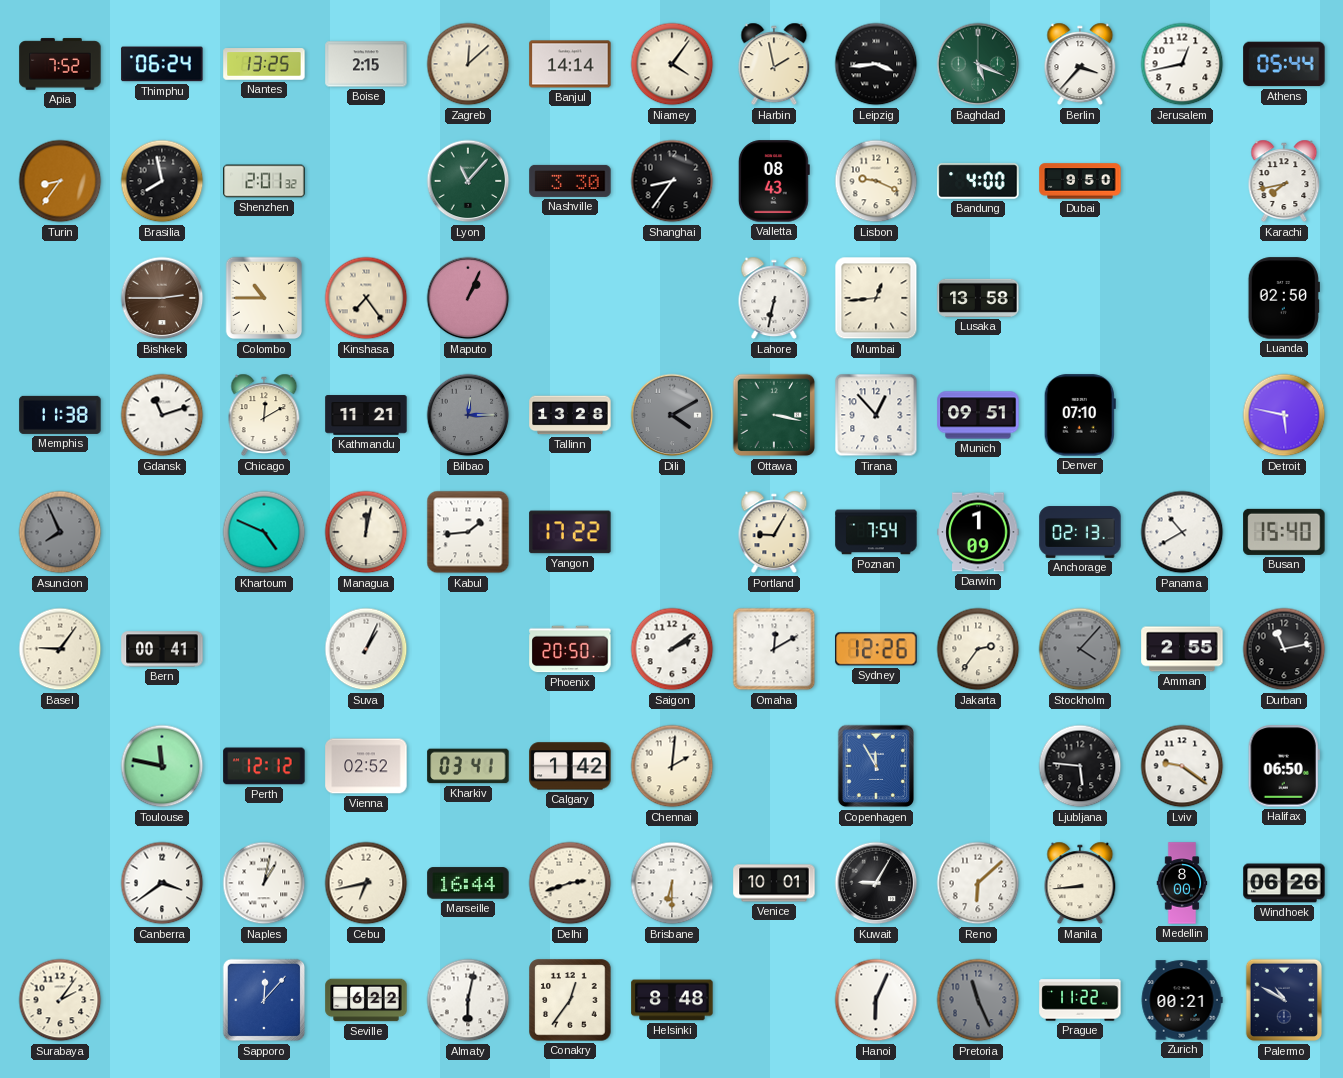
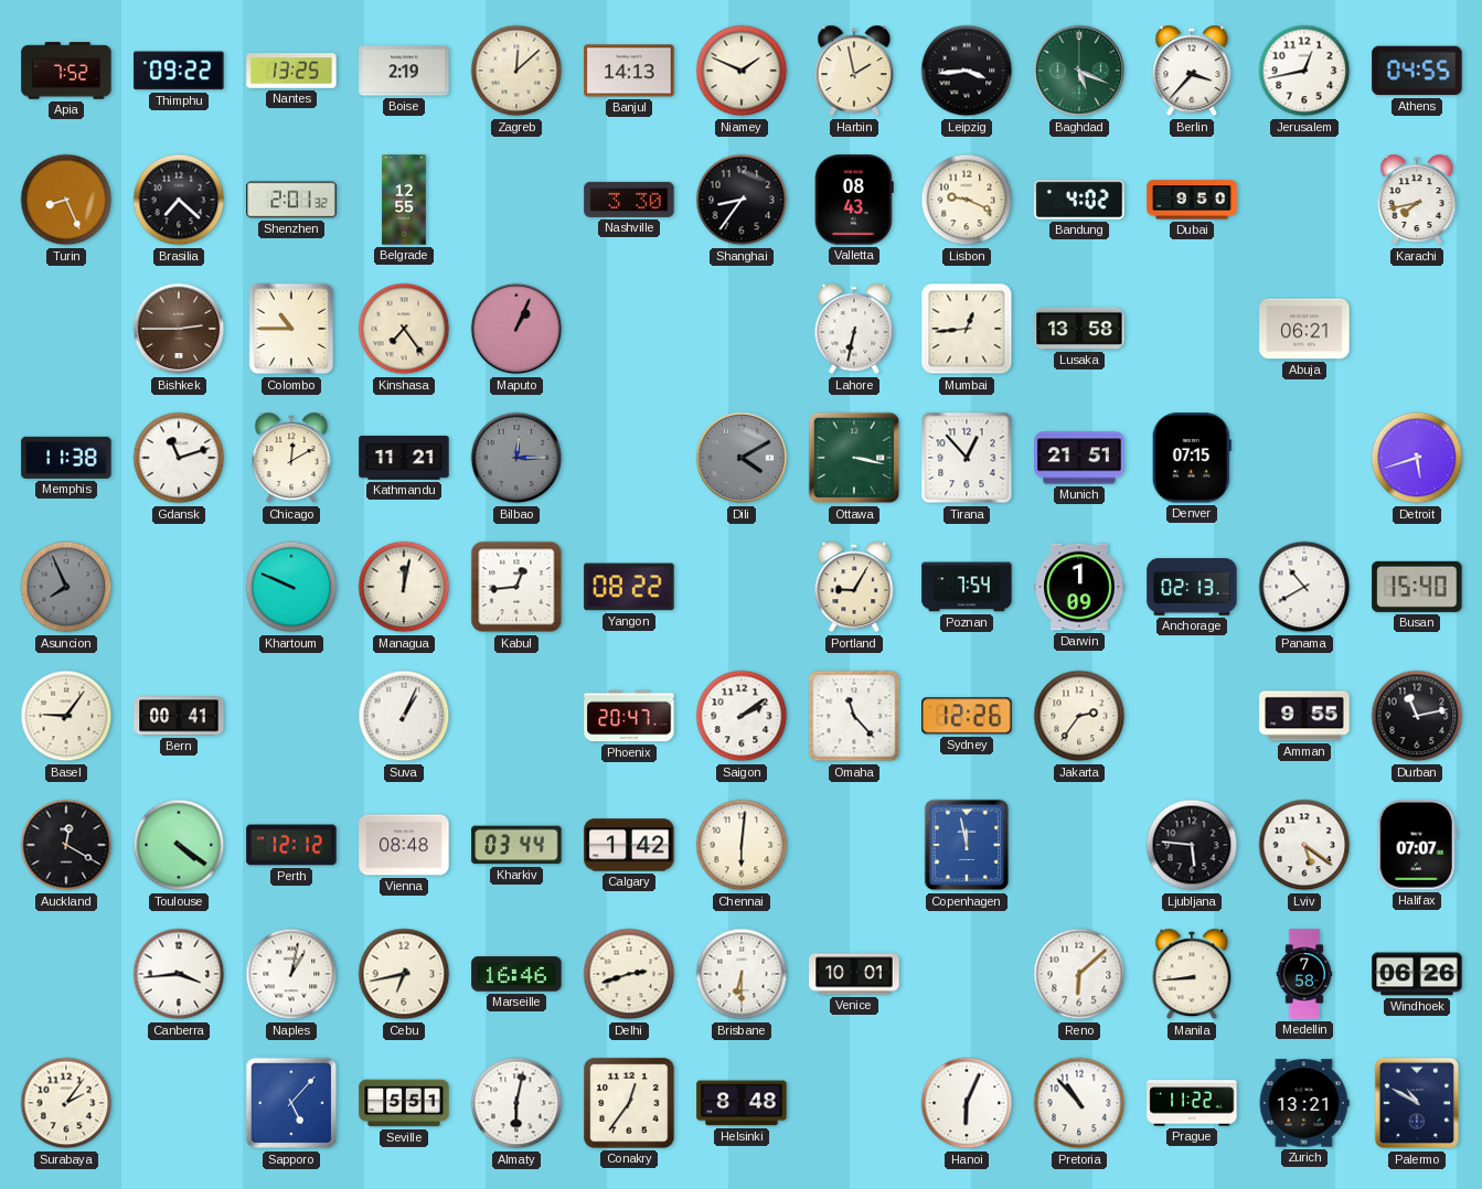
Thimphu: 06:24 -> 09:22
Boise: 2:15 -> 2:19
Banjul: 14:14 -> 14:13
Niamey: 4:06 -> 1:49
Athens: 05:44 -> 04:55
Turin: 8:36 -> 8:26
Brasilia: 7:58 -> 7:22
Belgrade: none -> 12:55
Lyon: 11:07 -> none
Bandung: 4:00 -> 4:02
Abuja: none -> 06:21
Luanda: 02:50 -> none
Tallinn: 13:28 -> none
Munich: 09:51 -> 21:51
Denver: 07:10 -> 07:15
Detroit: 5:47 -> 5:42
Khartoum: 4:49 -> 9:49
Kabul: 1:44 -> 12:44
Yangon: 17:22 -> 08:22
Phoenix: 20:50 -> 20:47
Omaha: 12:10 -> 11:23
Stockholm: 4:07 -> none
Amman: 2:55 -> 9:55
Auckland: none -> 12:20
Toulouse: 11:47 -> 4:21
Vienna: 02:52 -> 08:48
Kharkiv: 03:41 -> 03:44
Chennai: 2:01 -> 6:01
Copenhagen: 11:55 -> 11:58
Lviv: 9:21 -> 5:21
Halifax: 06:50 -> 07:07
Canberra: 3:39 -> 3:44
Marseille: 16:44 -> 16:46
Kuwait: 9:05 -> none
Medellin: 8:00 -> 7:58
Sapporo: 12:07 -> 5:07
Seville: 6:22 -> 5:51
Pretoria: 11:26 -> 10:53
Pretoria dial: grey -> white
Zurich: 00:21 -> 13:21
